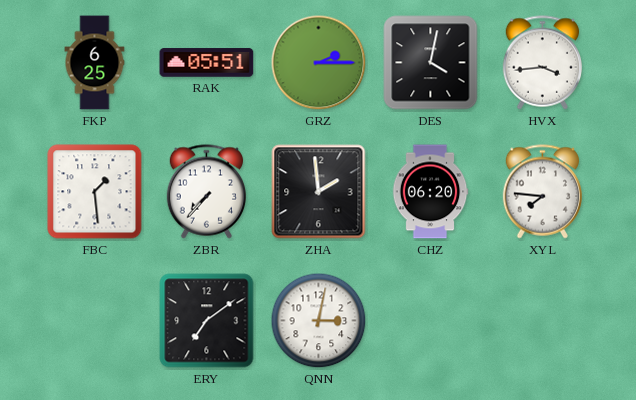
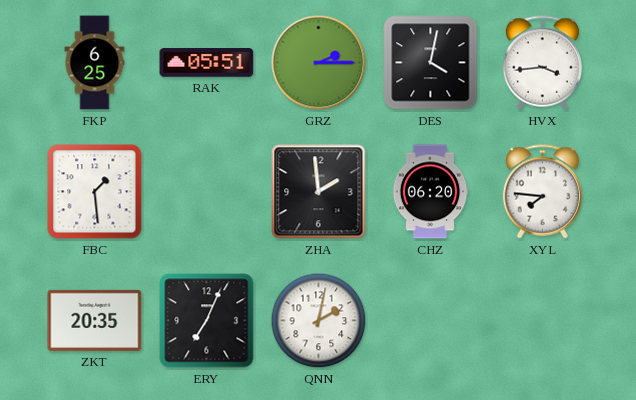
ZBR: 7:37 -> none
ZKT: none -> 20:35
ERY: 7:09 -> 7:04
QNN: 3:02 -> 2:02
